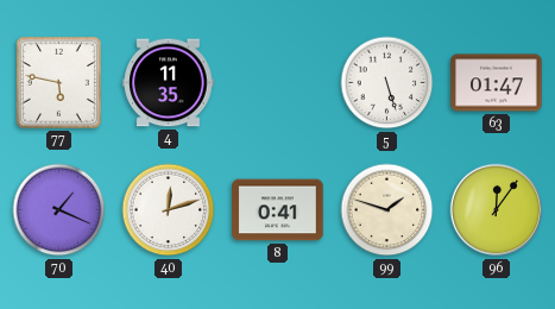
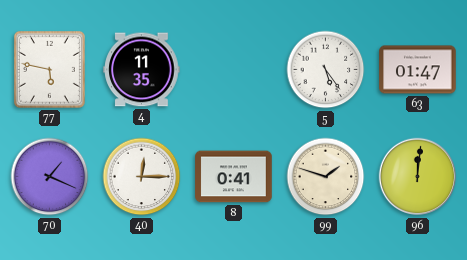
5: 5:27 -> 5:24
40: 12:12 -> 12:15
96: 12:06 -> 12:01
